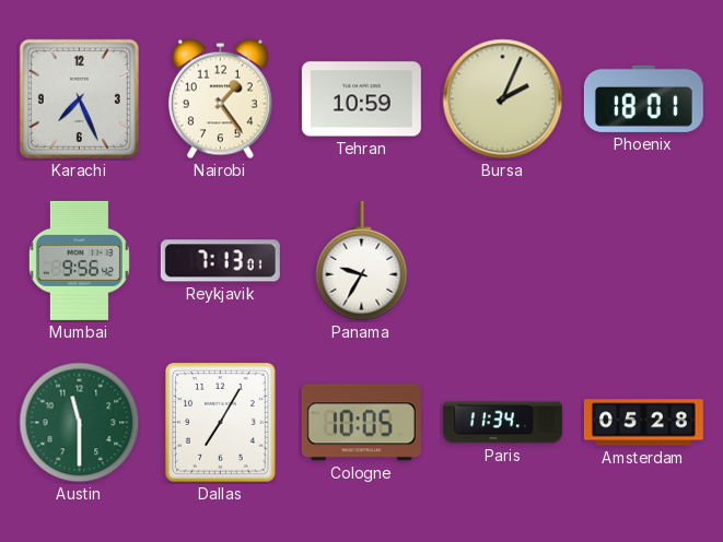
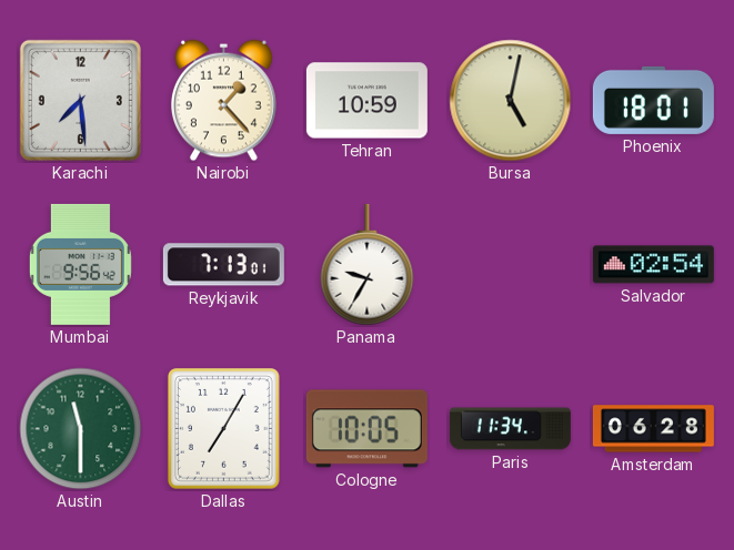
Karachi: 7:26 -> 7:29
Nairobi: 1:24 -> 1:23
Bursa: 2:04 -> 5:02
Salvador: none -> 02:54
Amsterdam: 05:28 -> 06:28
